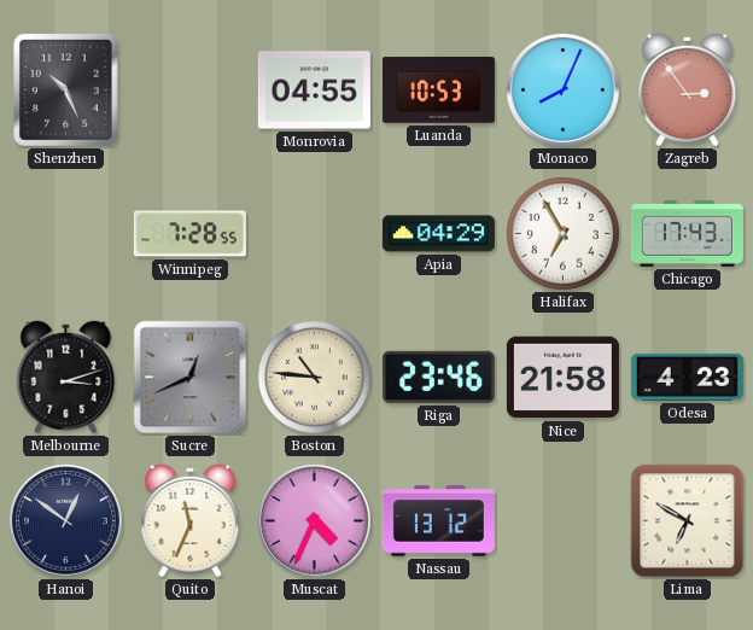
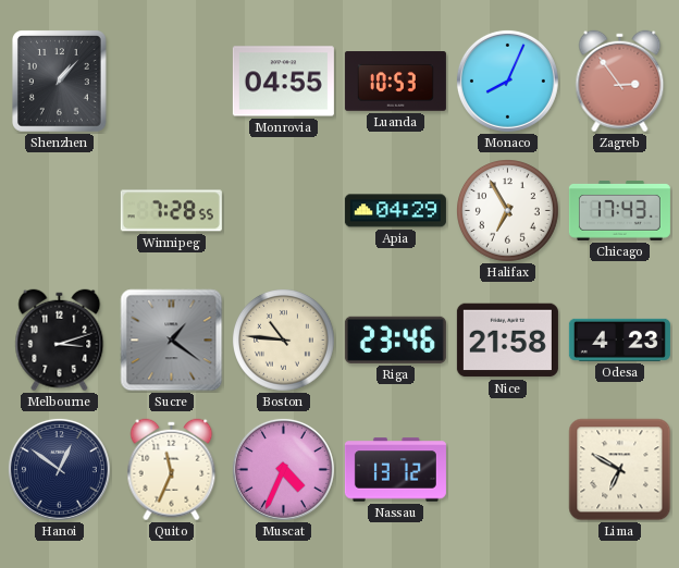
Shenzhen: 10:26 -> 1:07
Sucre: 12:41 -> 1:21
